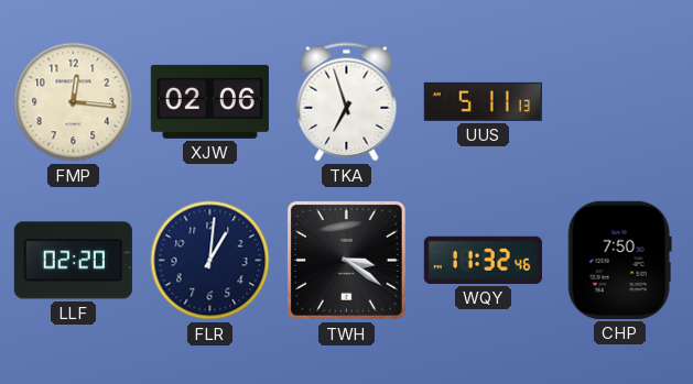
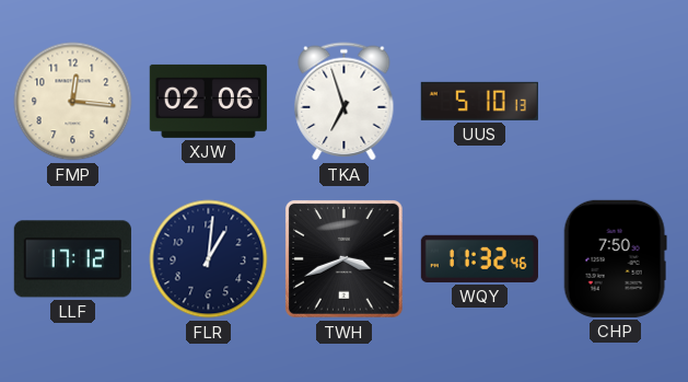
UUS: 5:11 -> 5:10
LLF: 02:20 -> 17:12
TWH: 3:21 -> 3:41
